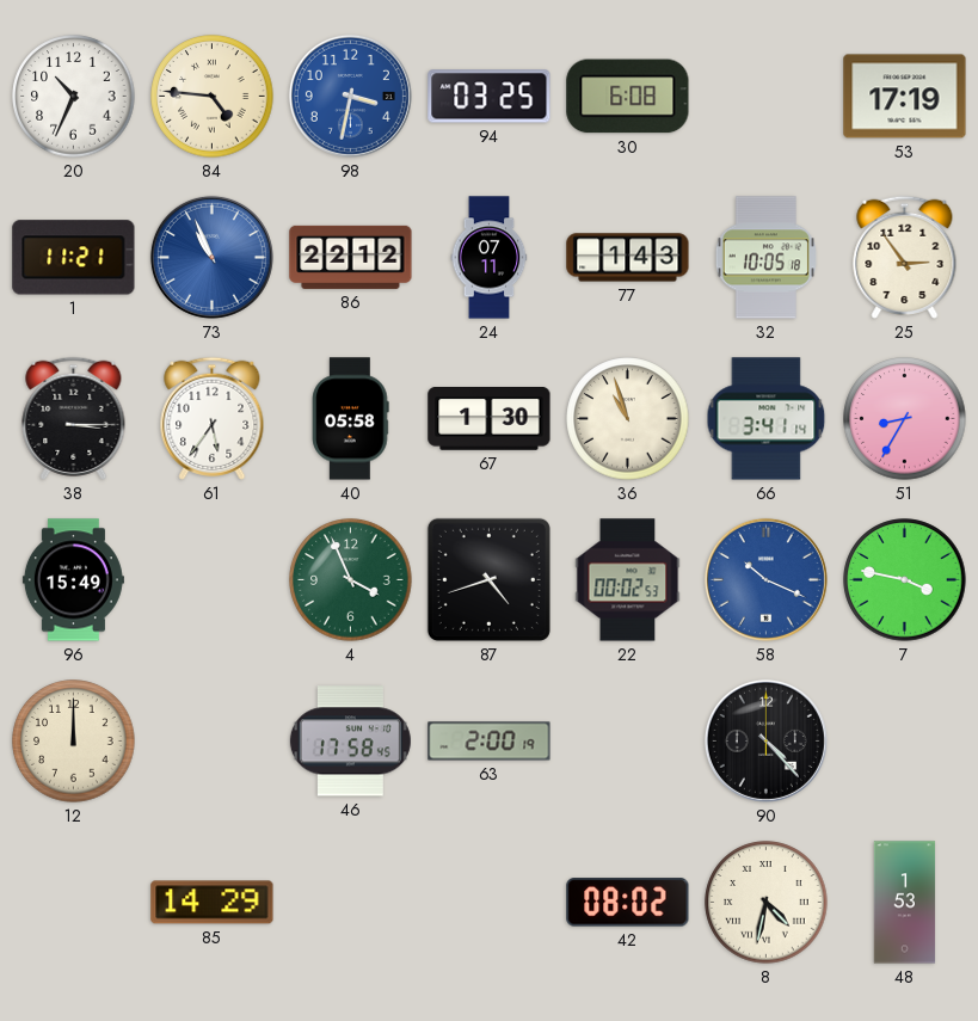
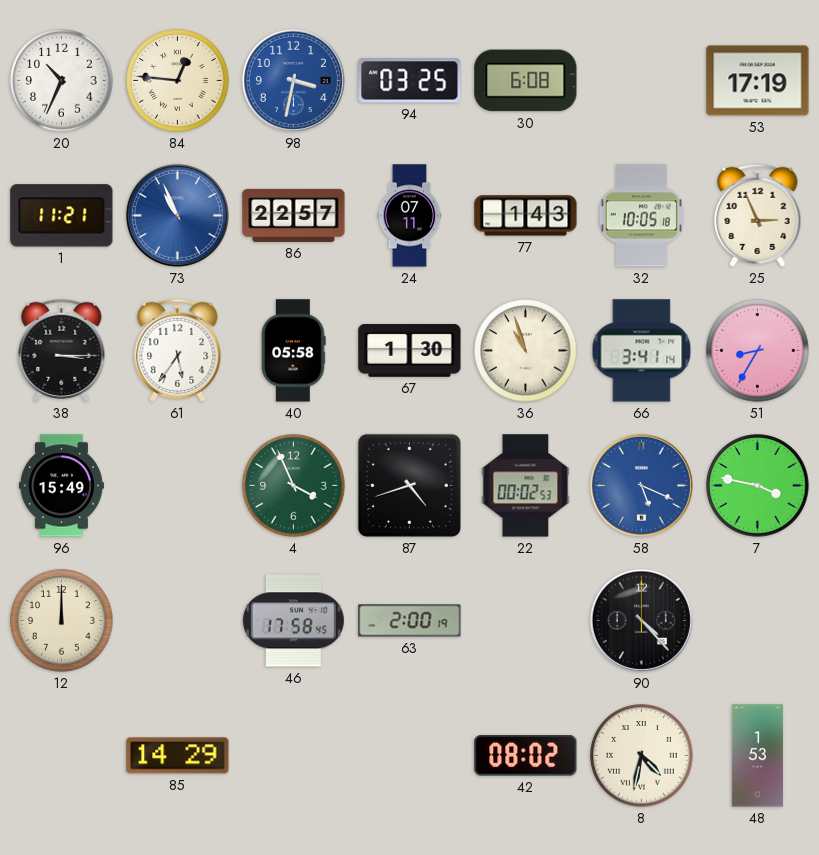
84: 4:46 -> 12:46
86: 22:12 -> 22:57
25: 2:54 -> 2:56
58: 10:19 -> 5:19
